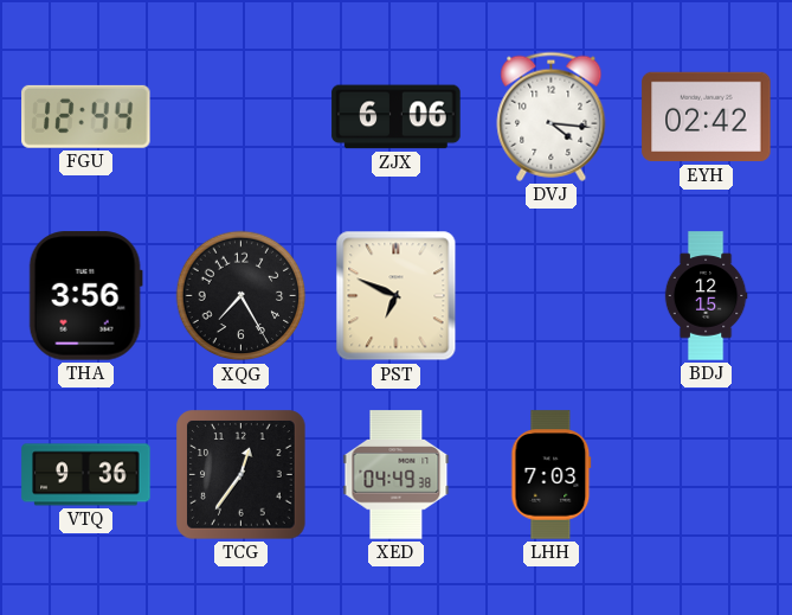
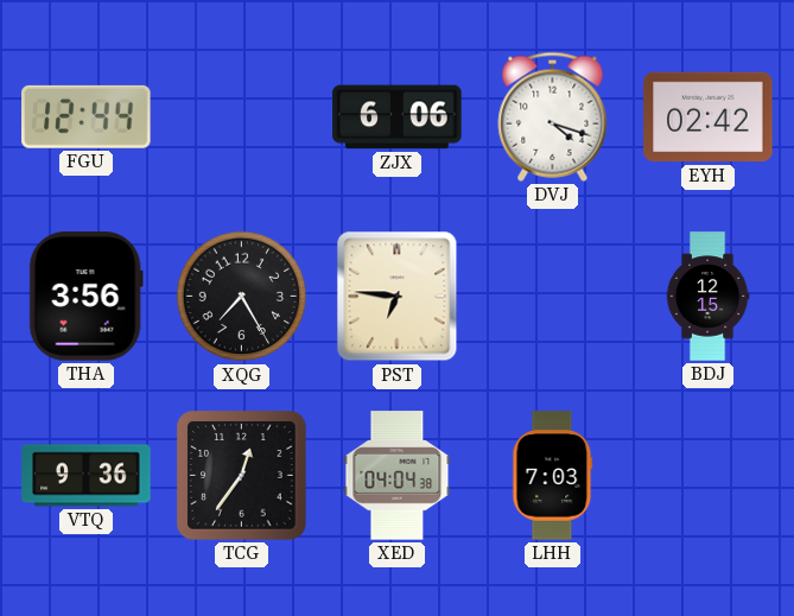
DVJ: 4:16 -> 4:18
PST: 6:49 -> 6:46
XED: 04:49 -> 04:04
